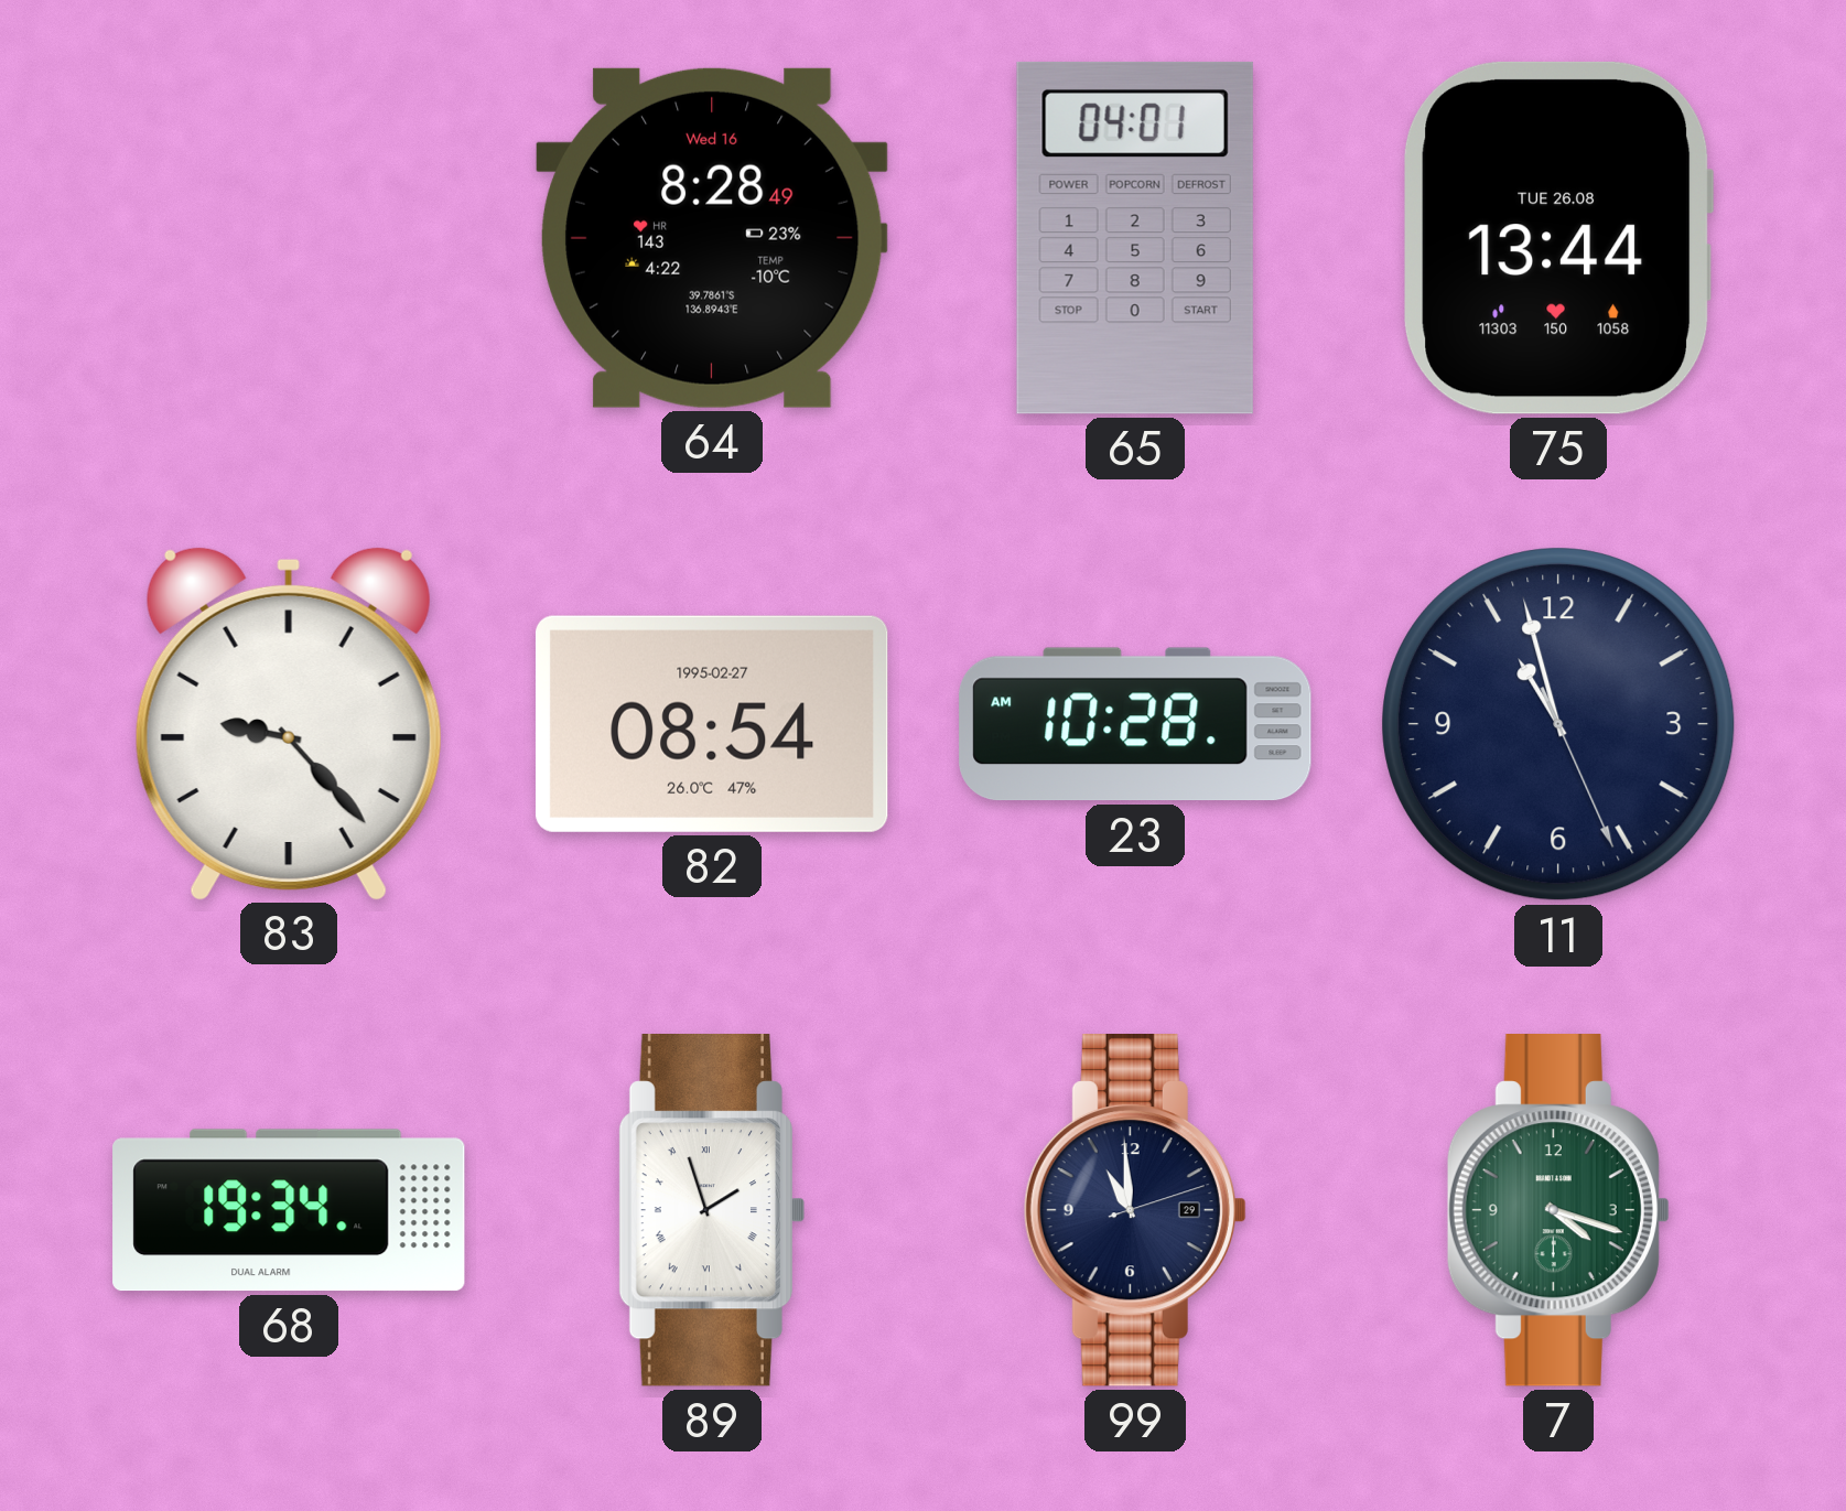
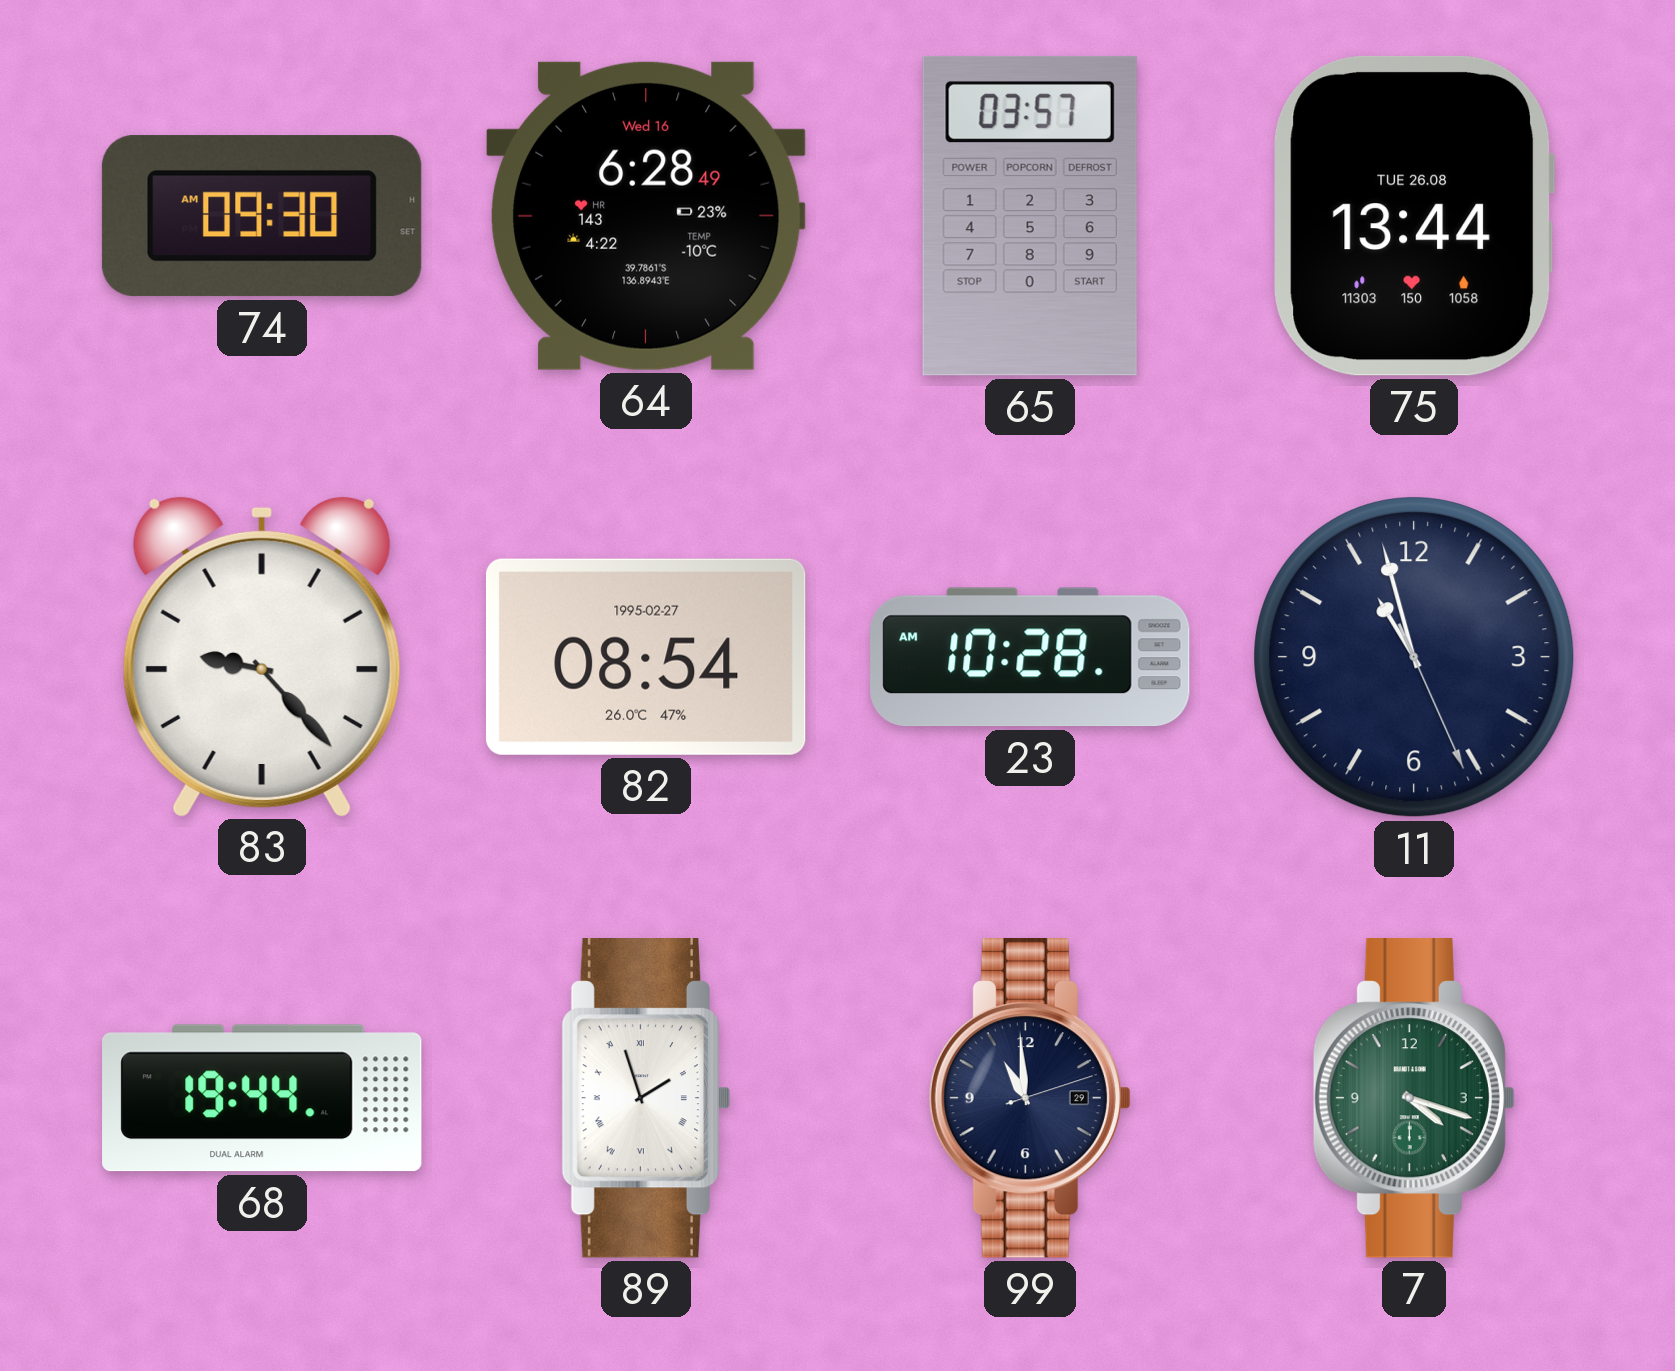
74: none -> 09:30
64: 8:28 -> 6:28
65: 04:01 -> 03:57
68: 19:34 -> 19:44
